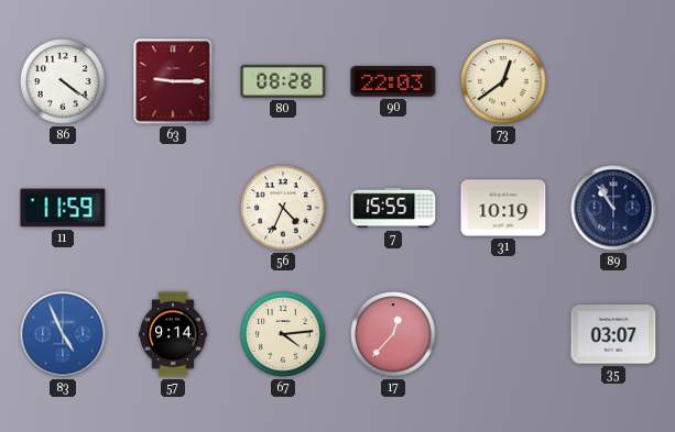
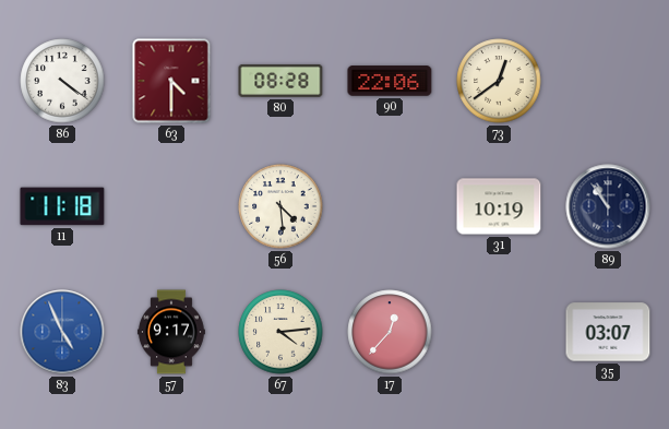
63: 9:15 -> 4:30
90: 22:03 -> 22:06
11: 11:59 -> 11:18
56: 4:34 -> 4:29
7: 15:55 -> none
57: 9:14 -> 9:17
